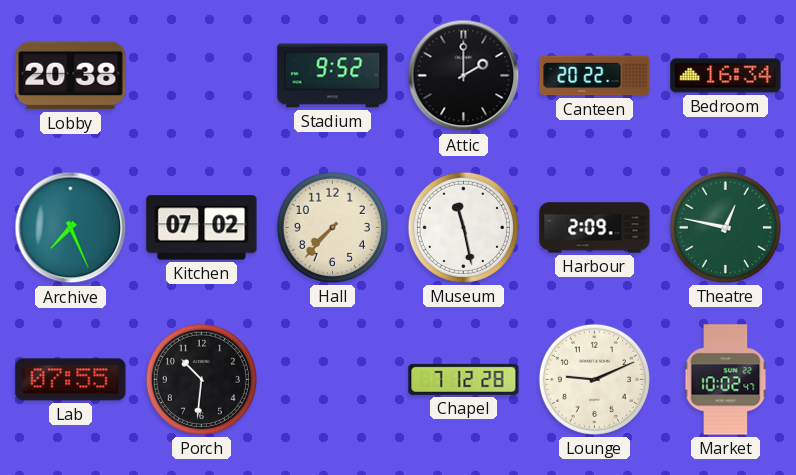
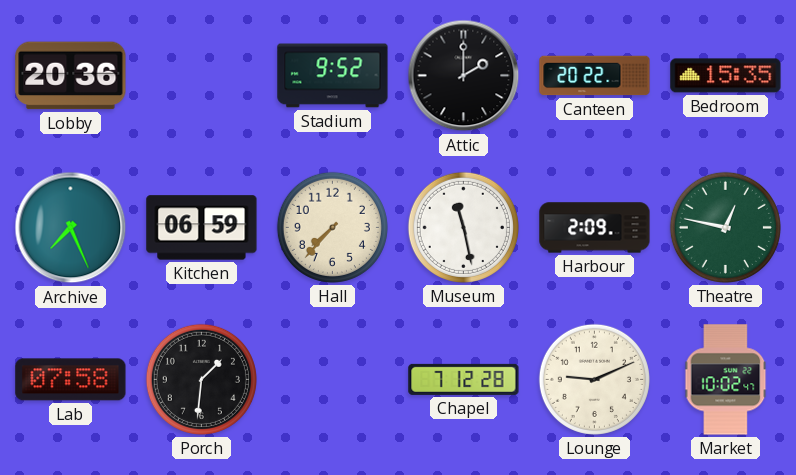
Lobby: 20:38 -> 20:36
Bedroom: 16:34 -> 15:35
Kitchen: 07:02 -> 06:59
Lab: 07:55 -> 07:58
Porch: 10:31 -> 1:31
